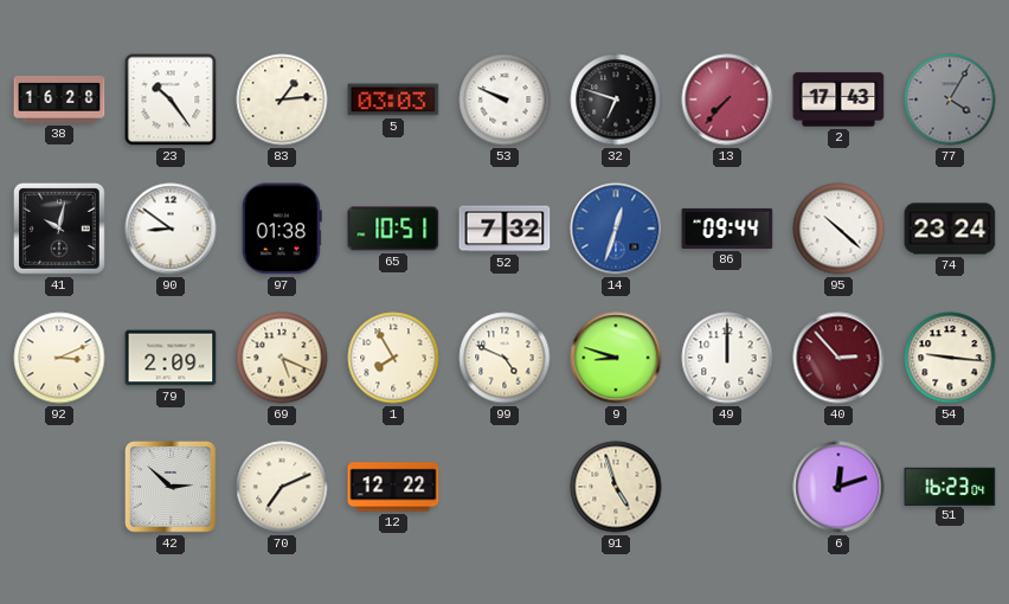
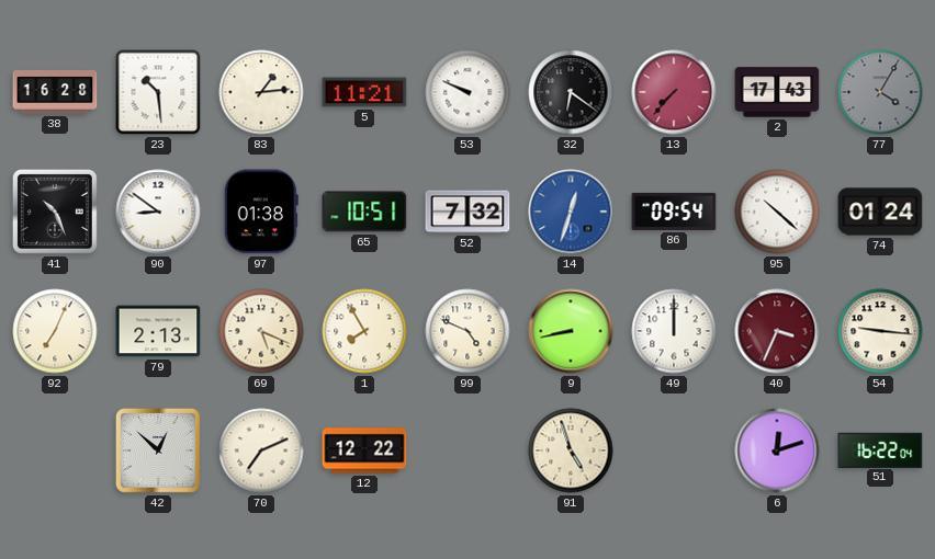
23: 10:24 -> 10:29
5: 03:03 -> 11:21
32: 6:48 -> 6:21
41: 10:02 -> 10:26
86: 09:44 -> 09:54
74: 23:24 -> 01:24
92: 3:11 -> 7:04
79: 2:09 -> 2:13
9: 8:48 -> 8:43
40: 2:53 -> 3:34
42: 2:52 -> 12:52
51: 16:23 -> 16:22
